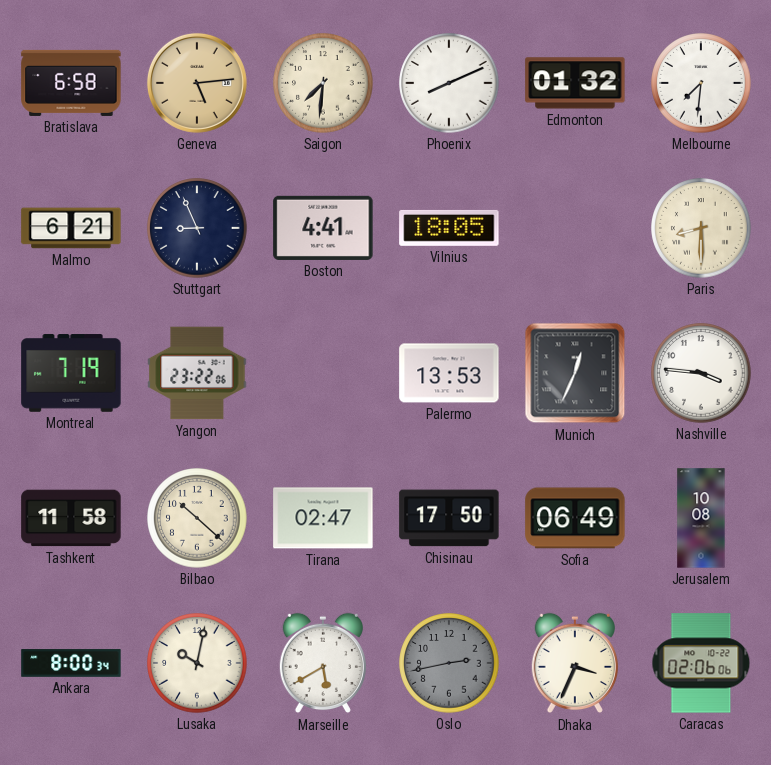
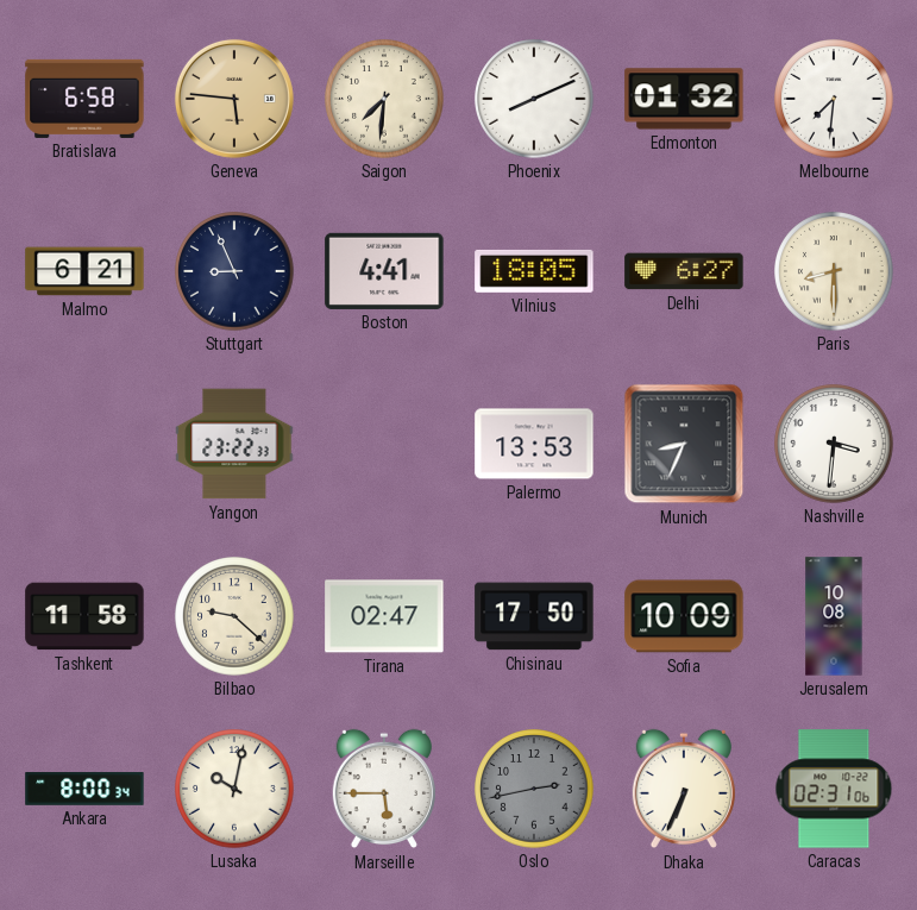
Geneva: 5:14 -> 5:46
Delhi: none -> 6:27
Montreal: 7:19 -> none
Yangon: 23:22:06 -> 23:22:33
Munich: 12:34 -> 8:34
Nashville: 3:46 -> 3:31
Bilbao: 10:22 -> 9:22
Sofia: 06:49 -> 10:09
Marseille: 5:40 -> 5:45
Dhaka: 3:34 -> 6:34
Caracas: 02:06 -> 02:31
